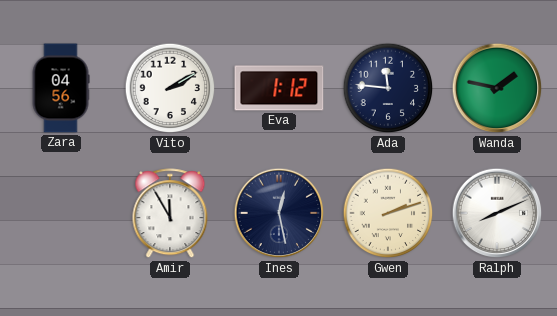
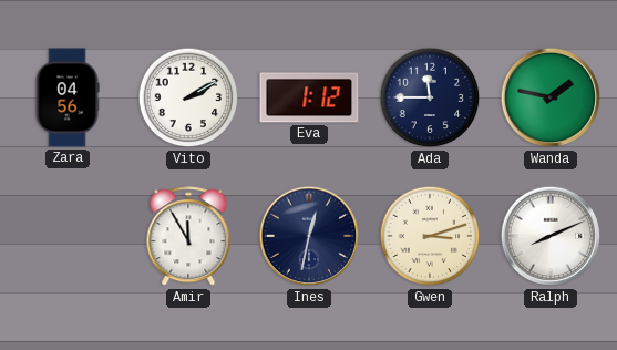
Ada: 11:46 -> 11:45
Ines: 12:28 -> 12:32
Gwen: 2:12 -> 3:12
